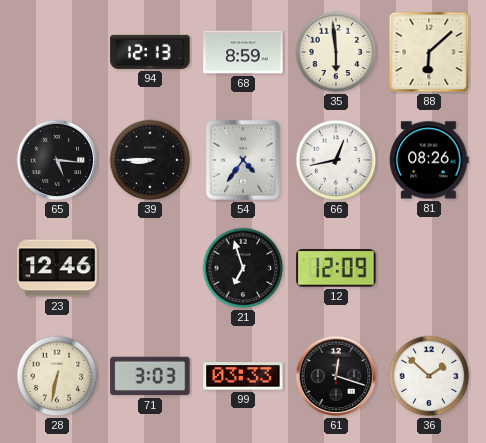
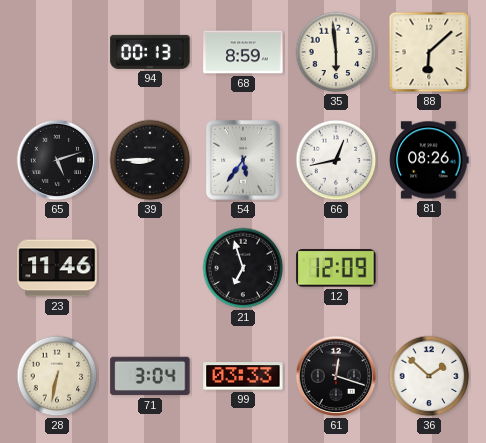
94: 12:13 -> 00:13
65: 5:16 -> 5:12
54: 4:36 -> 5:36
23: 12:46 -> 11:46
71: 3:03 -> 3:04
